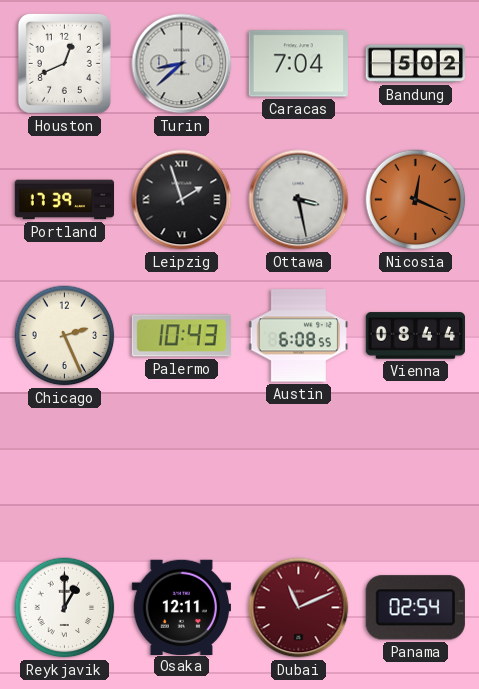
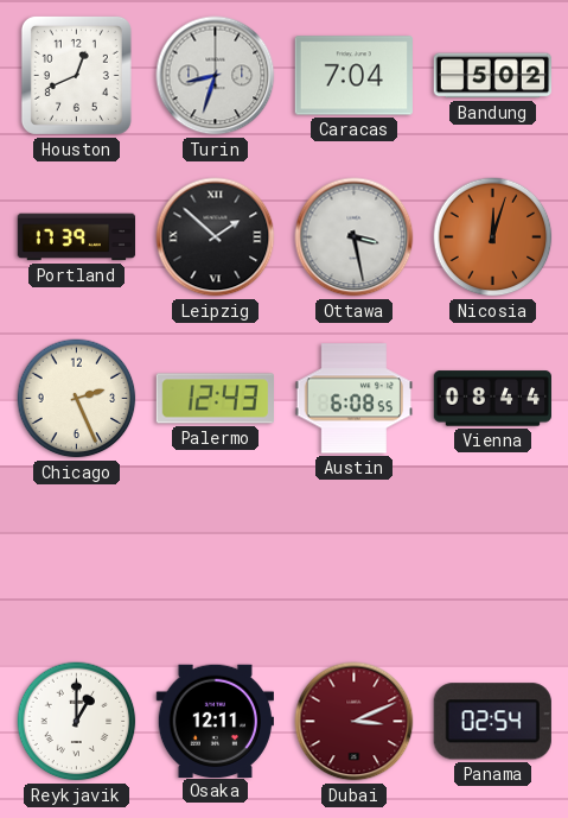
Turin: 8:38 -> 8:33
Leipzig: 1:57 -> 1:52
Nicosia: 12:19 -> 12:03
Palermo: 10:43 -> 12:43
Dubai: 11:11 -> 3:11
